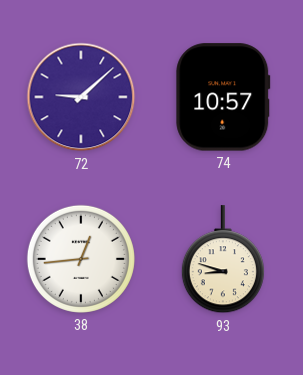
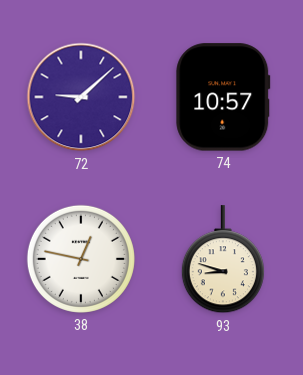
38: 12:44 -> 12:47
